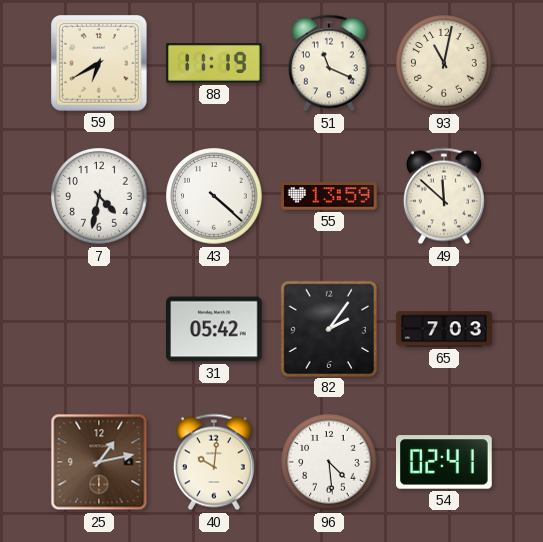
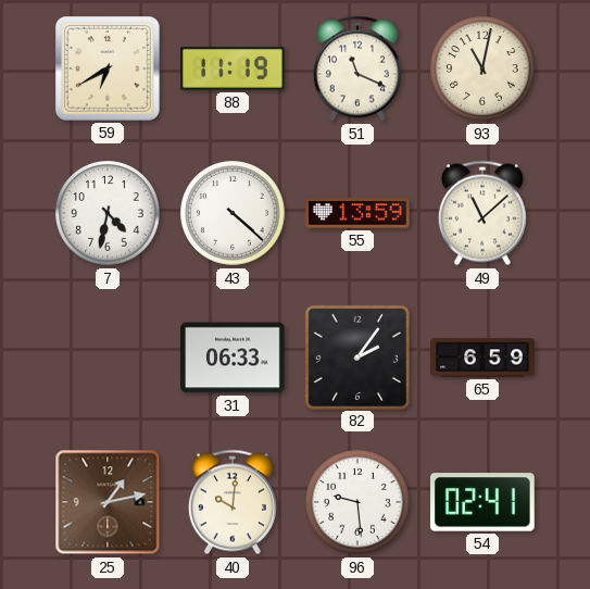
49: 11:52 -> 11:08
31: 05:42 -> 06:33
65: 7:03 -> 6:59
96: 4:29 -> 9:29
